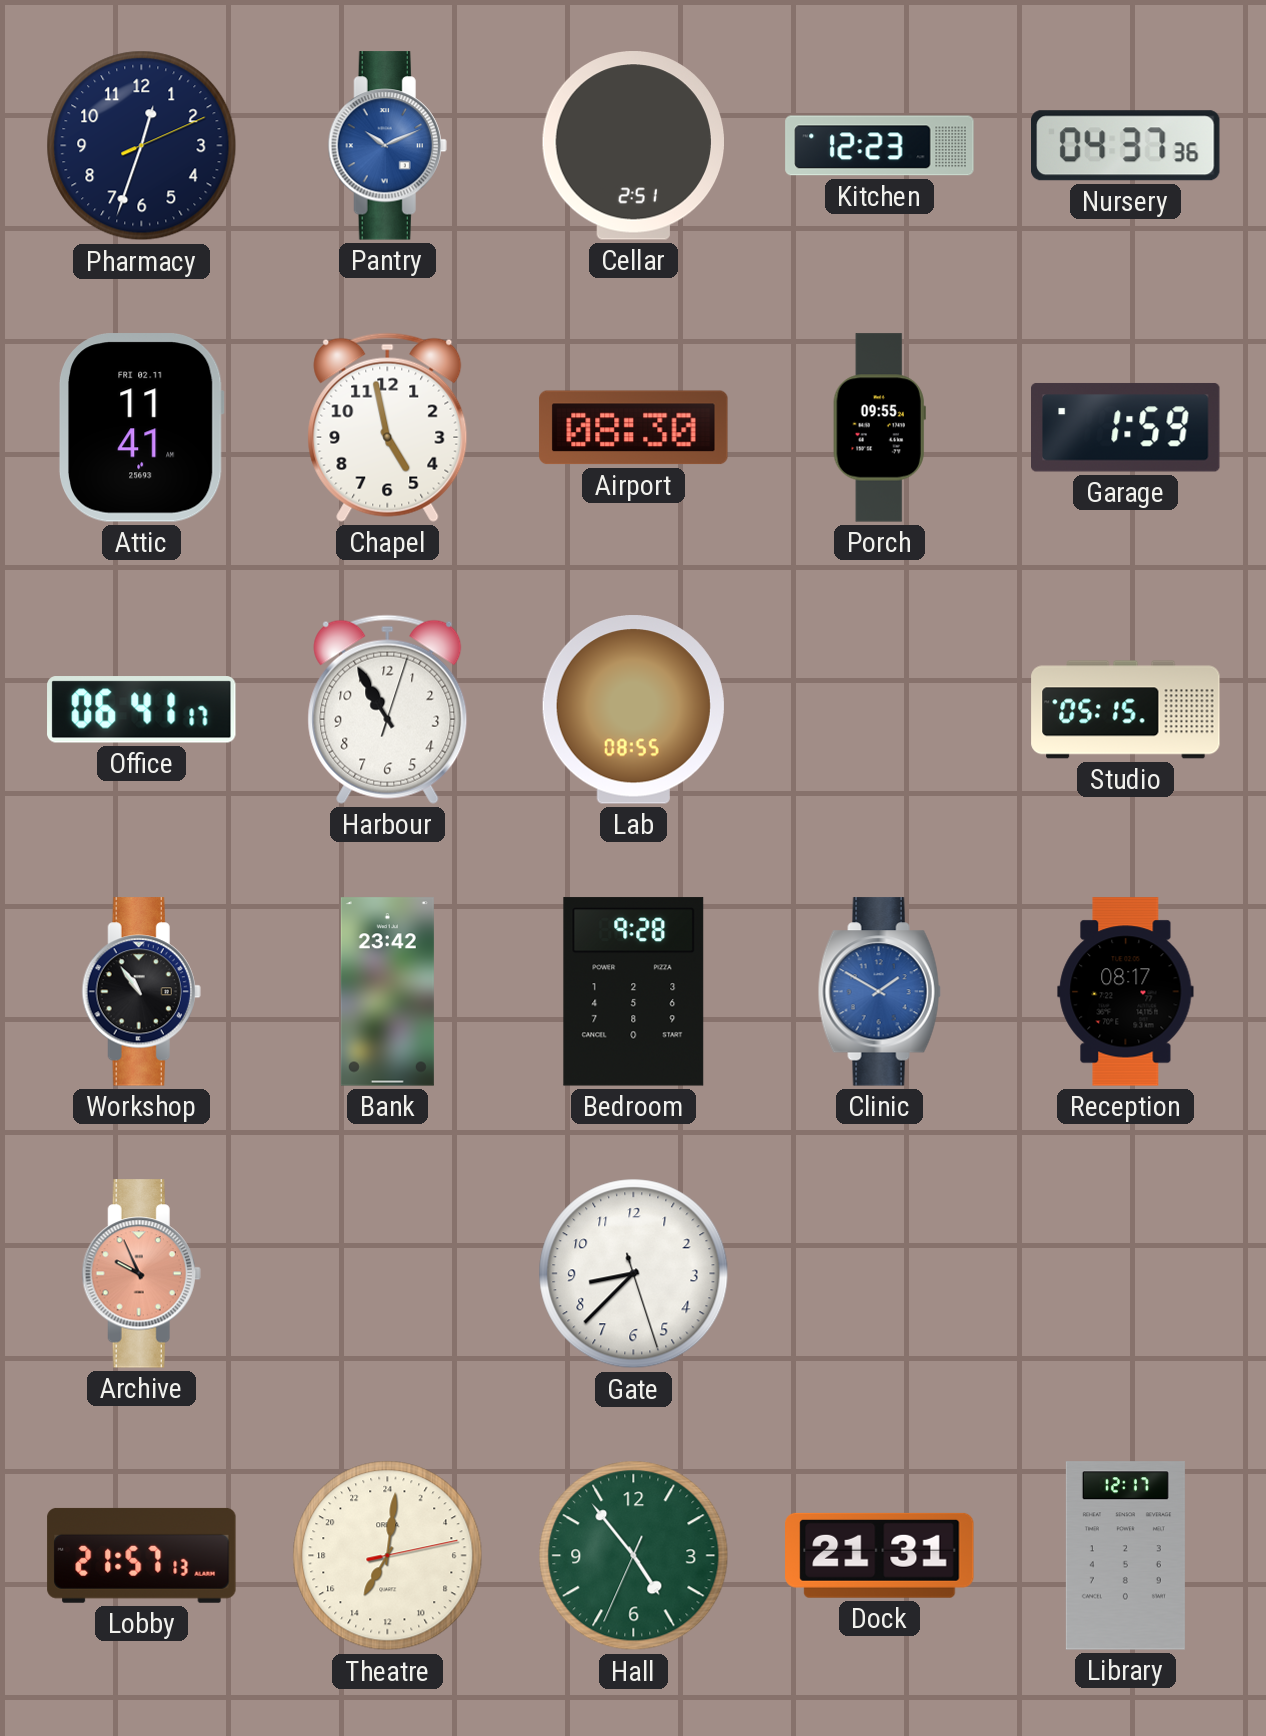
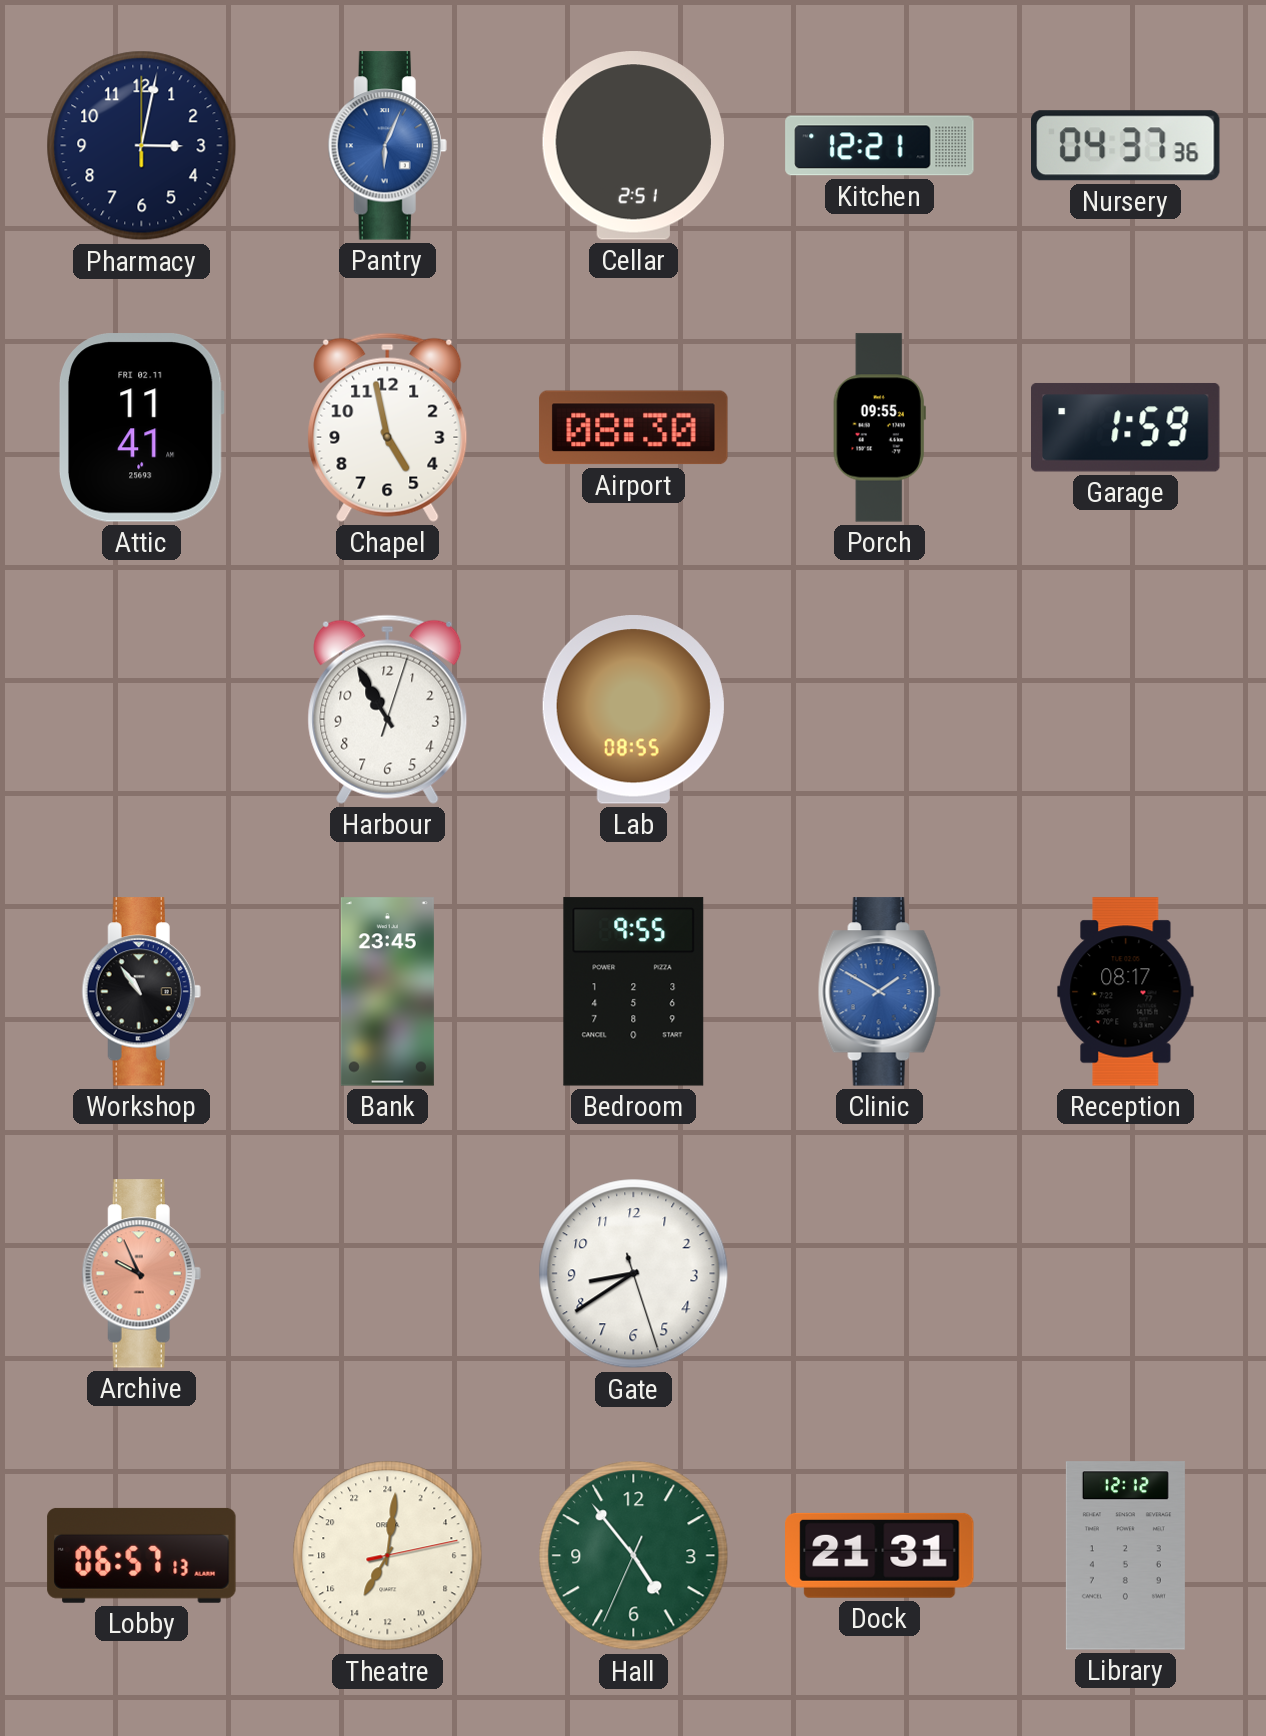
Pharmacy: 12:33 -> 3:02
Pantry: 10:11 -> 6:04
Kitchen: 12:23 -> 12:21
Office: 06:41 -> none
Studio: 05:15 -> none
Bank: 23:42 -> 23:45
Bedroom: 9:28 -> 9:55
Gate: 8:37 -> 8:39
Lobby: 21:57 -> 06:57
Library: 12:17 -> 12:12
